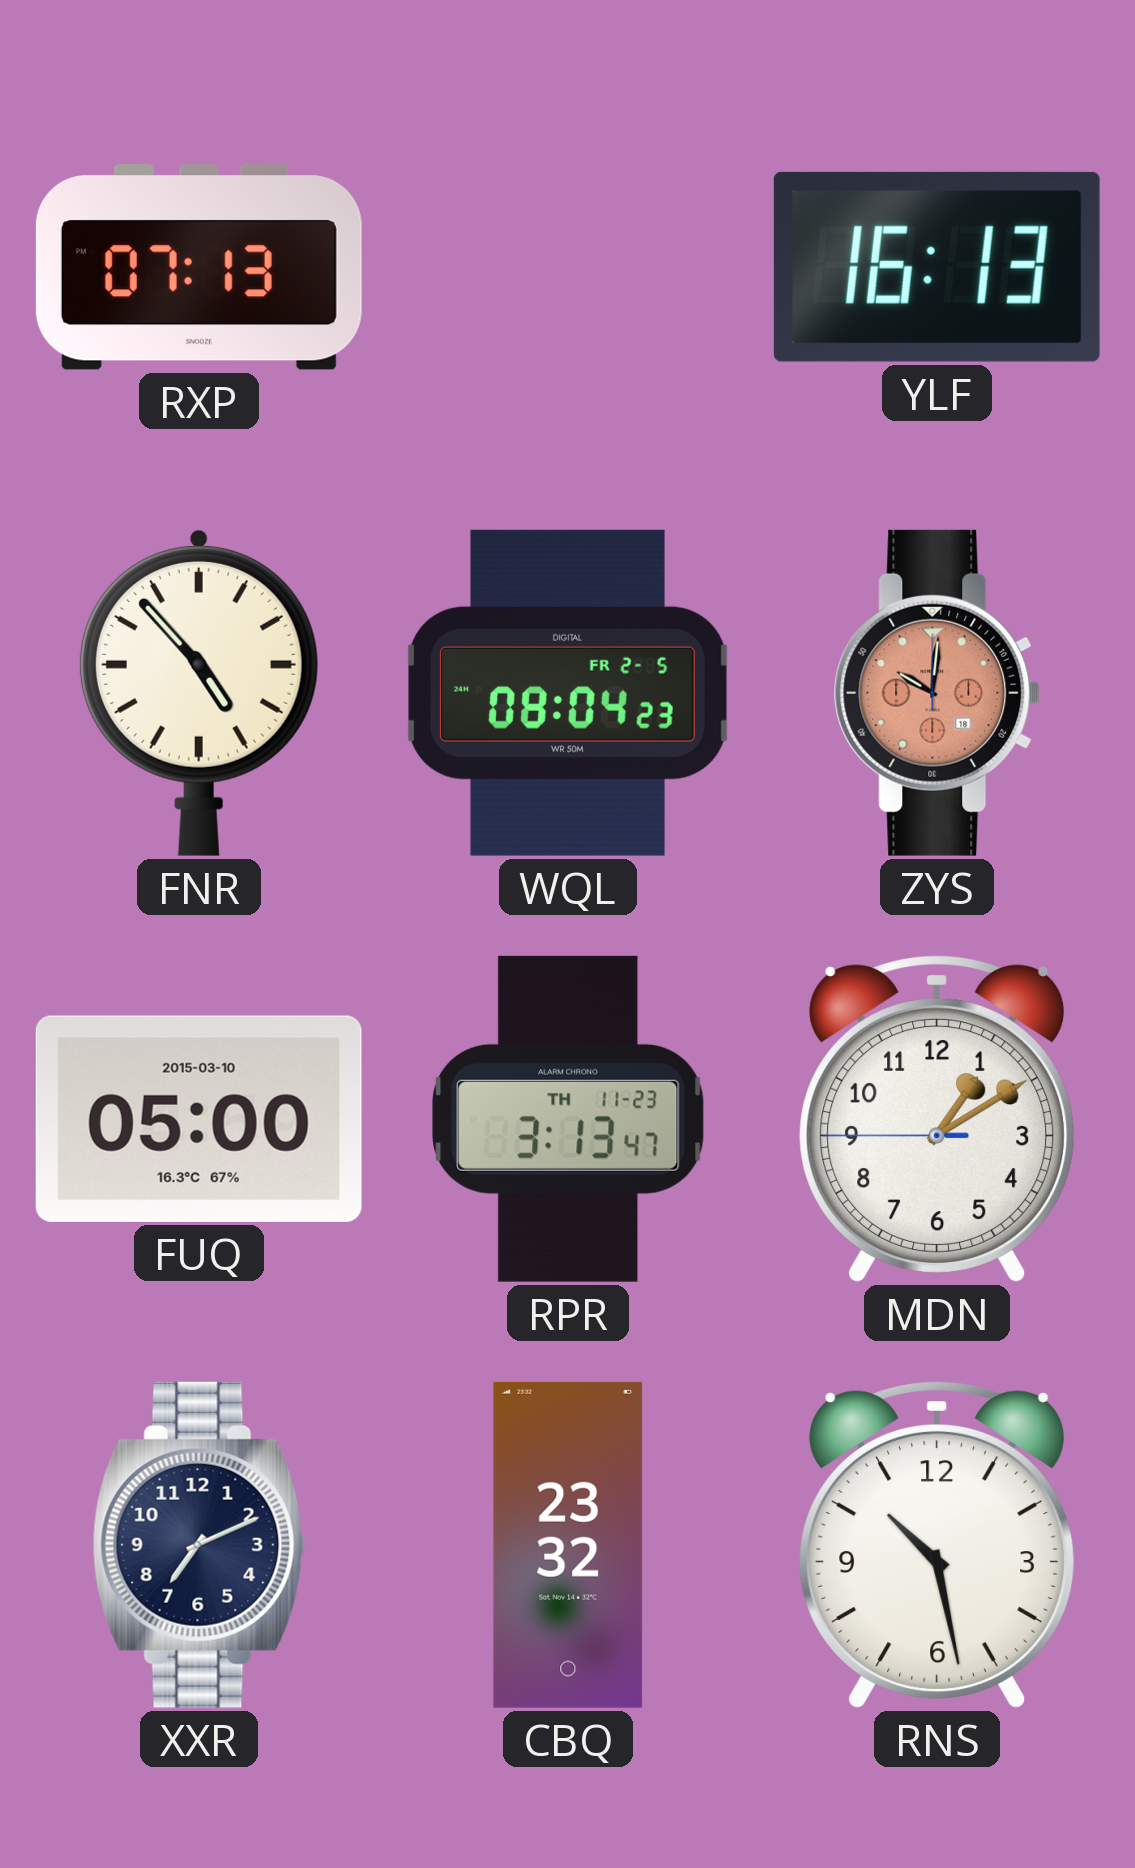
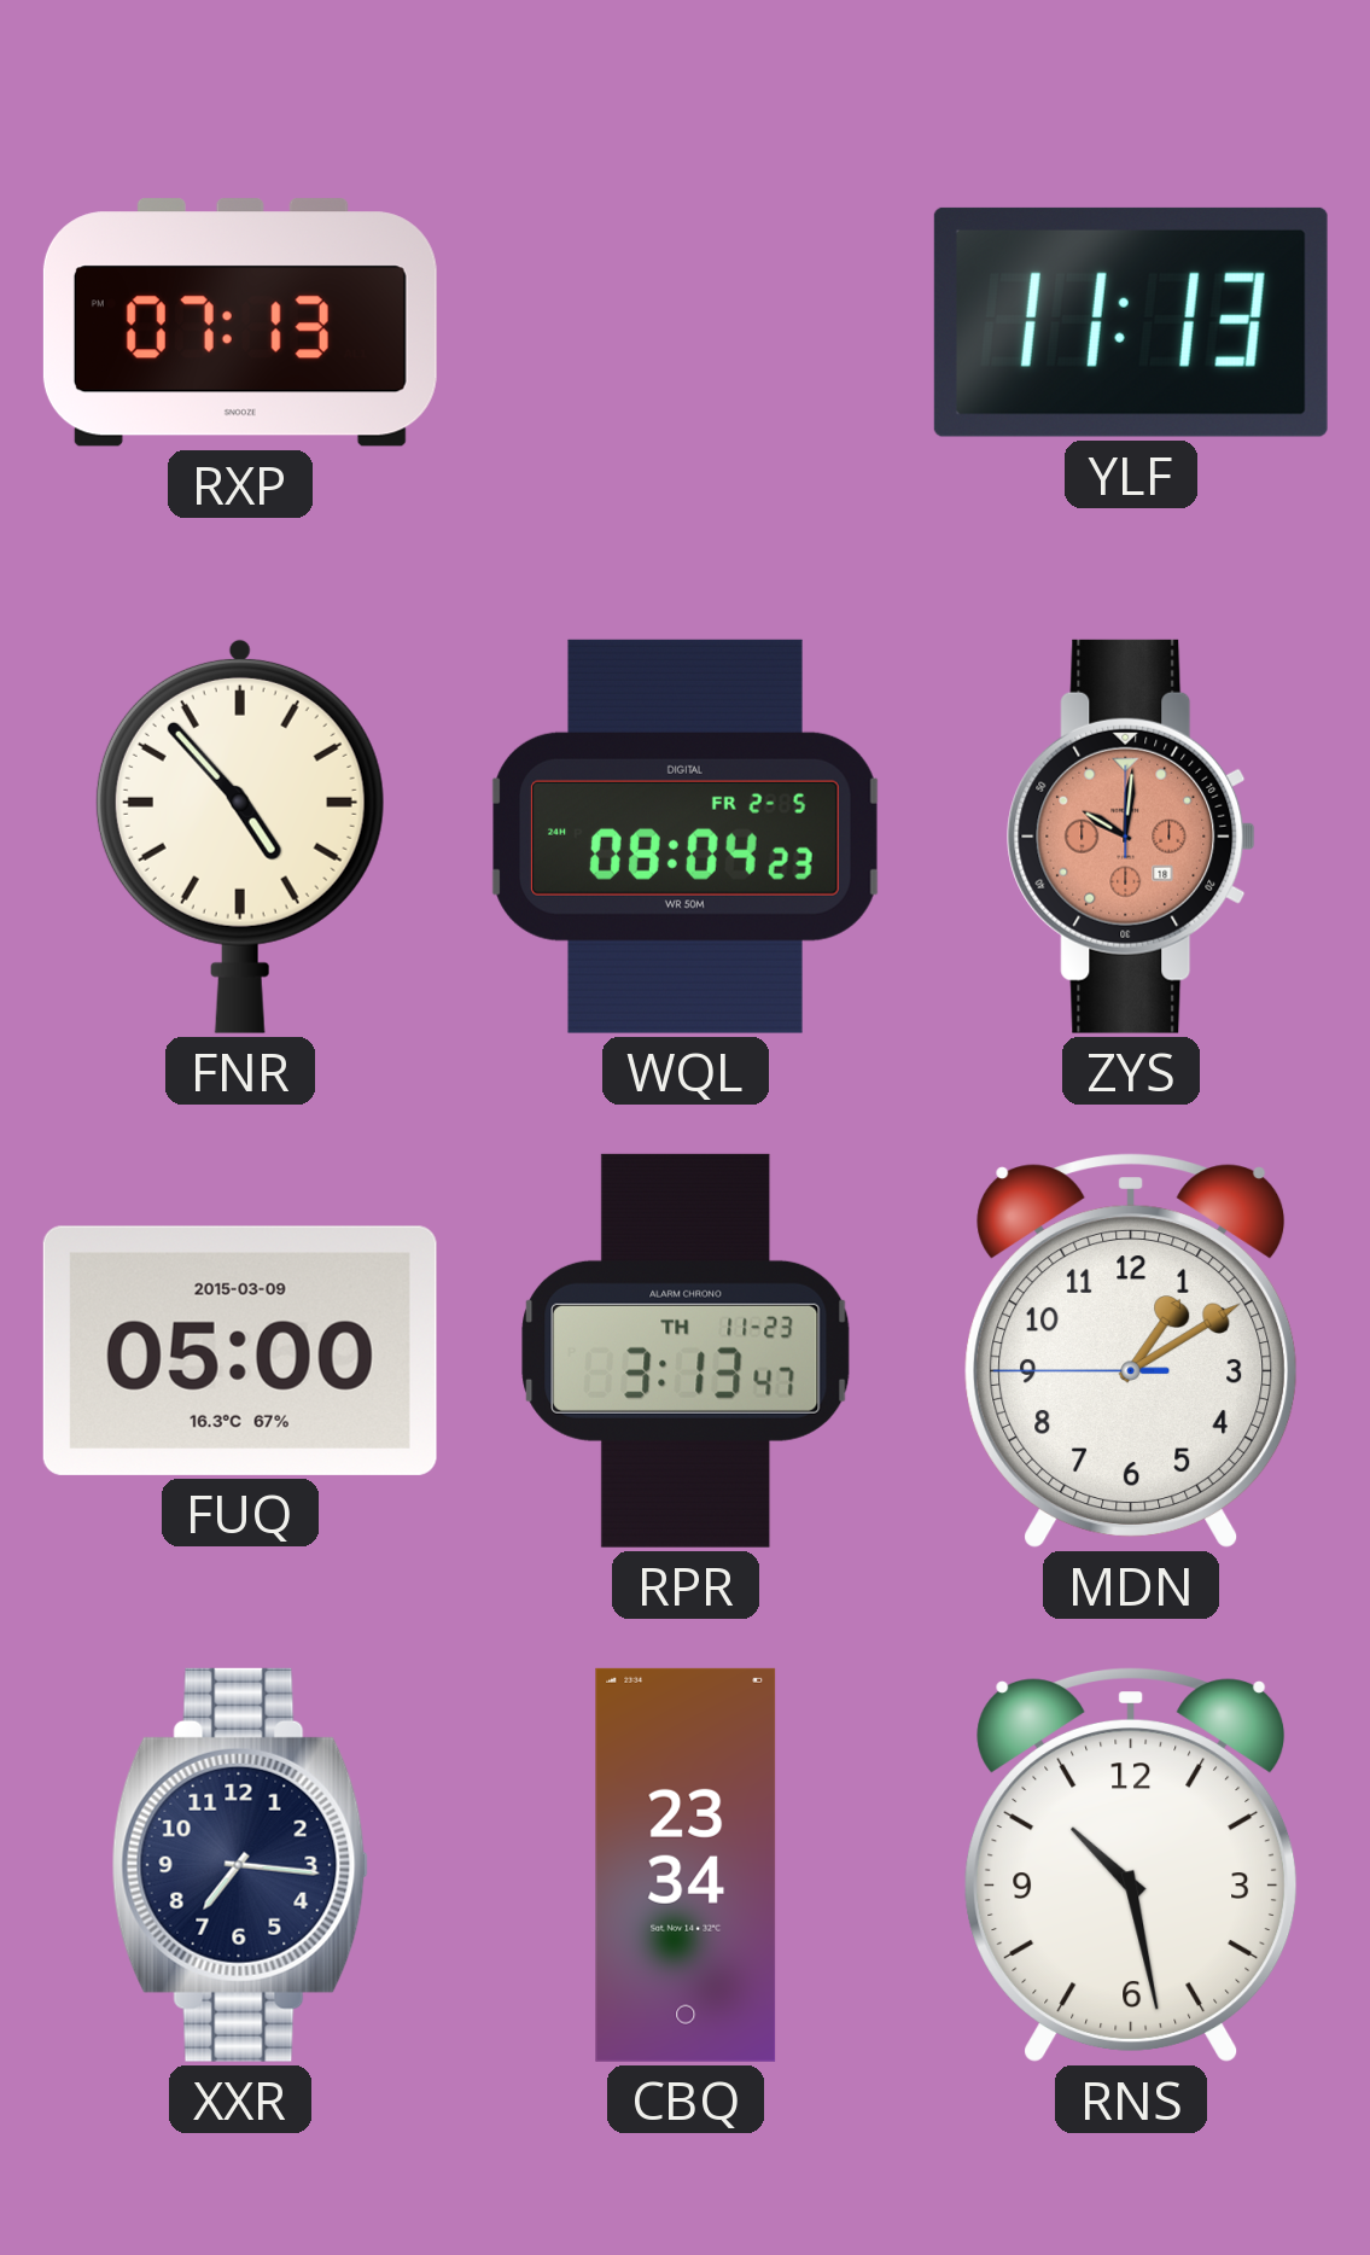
YLF: 16:13 -> 11:13
FUQ date: 2015-03-10 -> 2015-03-09
XXR: 7:11 -> 7:16
CBQ: 23:32 -> 23:34
